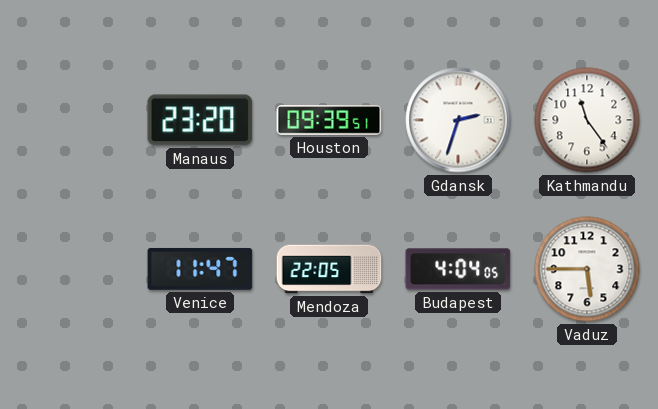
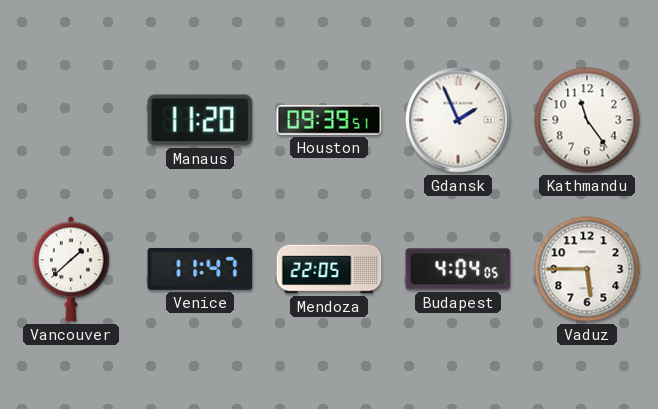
Manaus: 23:20 -> 11:20
Gdansk: 2:33 -> 1:56
Vancouver: none -> 1:38
